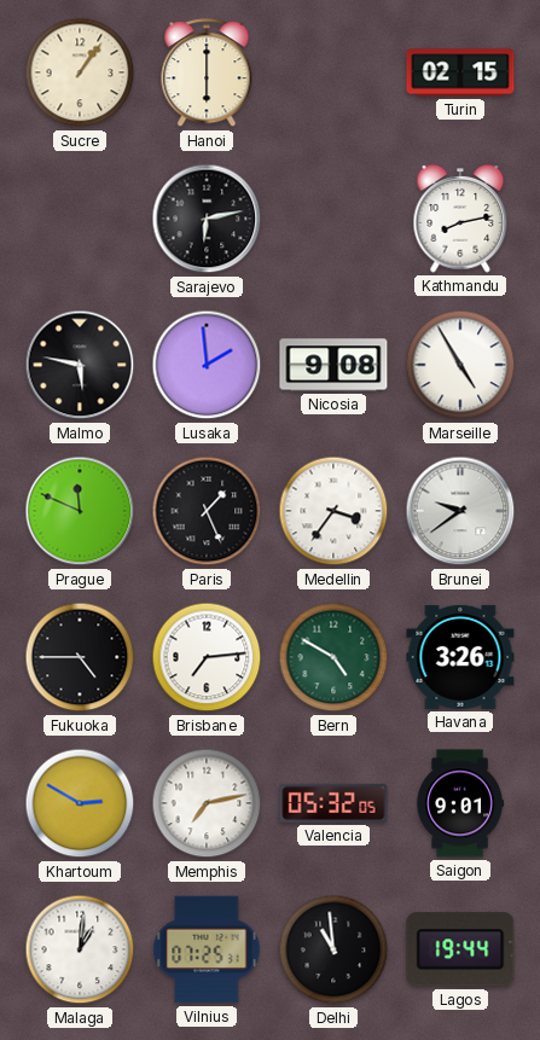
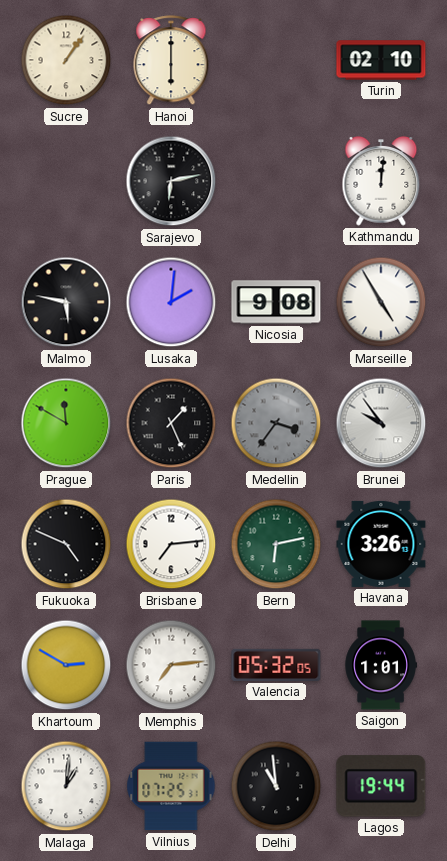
Turin: 02:15 -> 02:10
Kathmandu: 8:13 -> 12:01
Lusaka: 1:59 -> 2:01
Prague: 11:49 -> 11:50
Medellin dial: white -> grey
Brunei: 9:39 -> 9:54
Fukuoka: 4:45 -> 4:49
Bern: 4:50 -> 6:13
Memphis: 7:13 -> 7:14
Saigon: 9:01 -> 1:01
